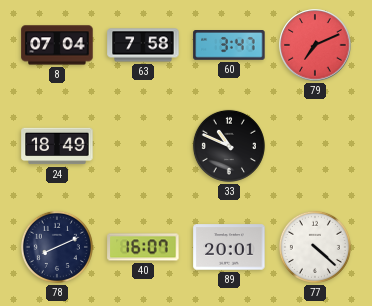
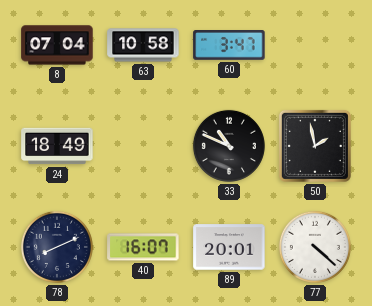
63: 7:58 -> 10:58
79: 7:11 -> none
50: none -> 1:58
